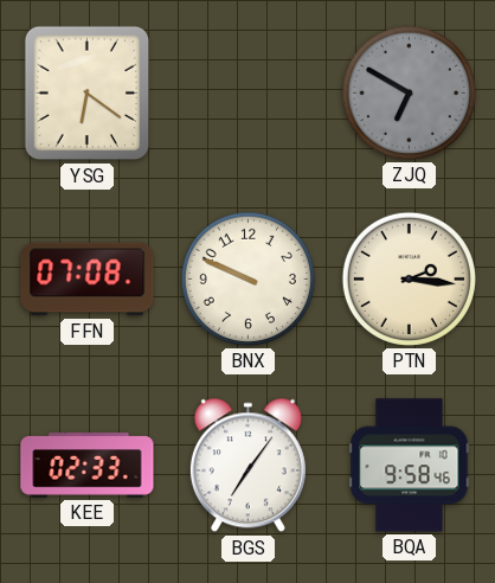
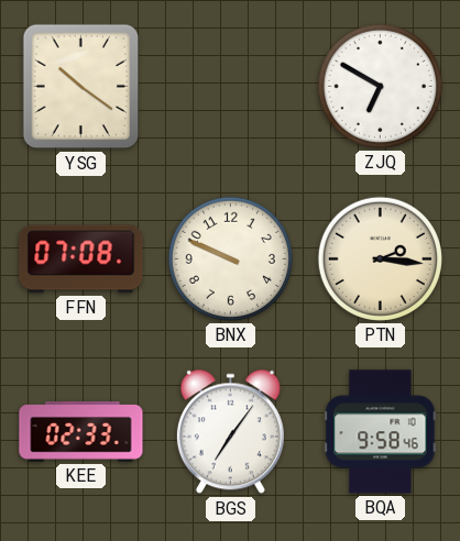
YSG: 6:21 -> 10:21
ZJQ dial: grey -> white
